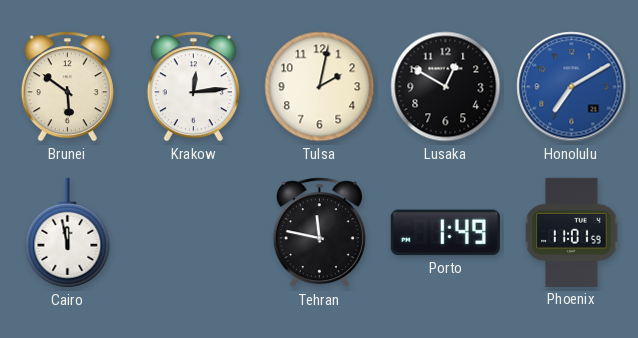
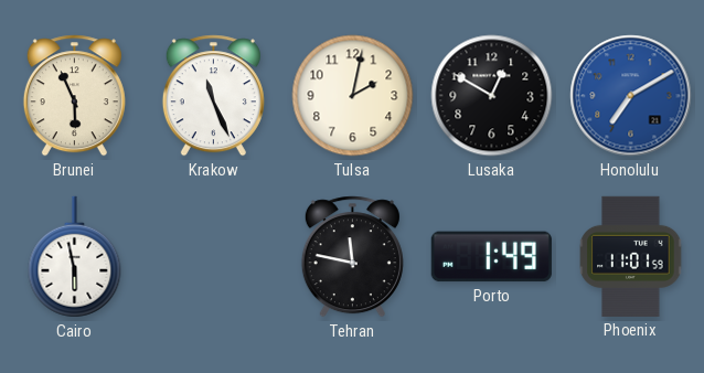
Brunei: 5:51 -> 5:56
Krakow: 12:14 -> 11:26
Cairo: 11:58 -> 5:58
